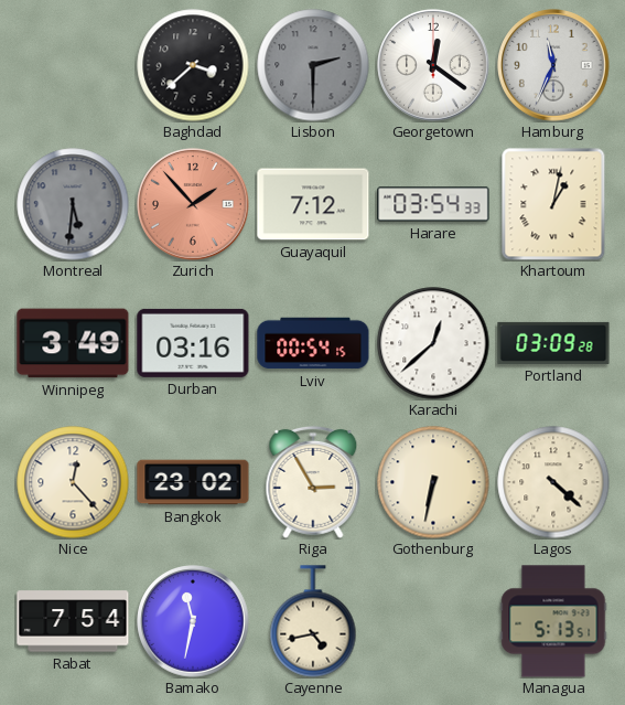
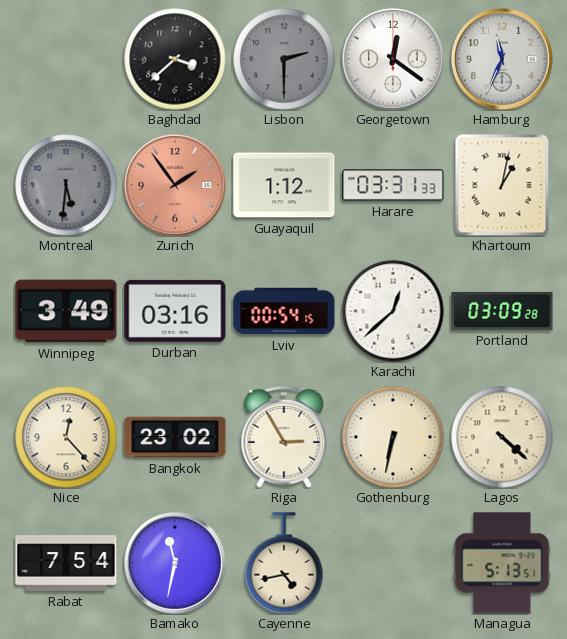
Zurich: 1:53 -> 1:54
Guayaquil: 7:12 -> 1:12
Harare: 03:54 -> 03:31
